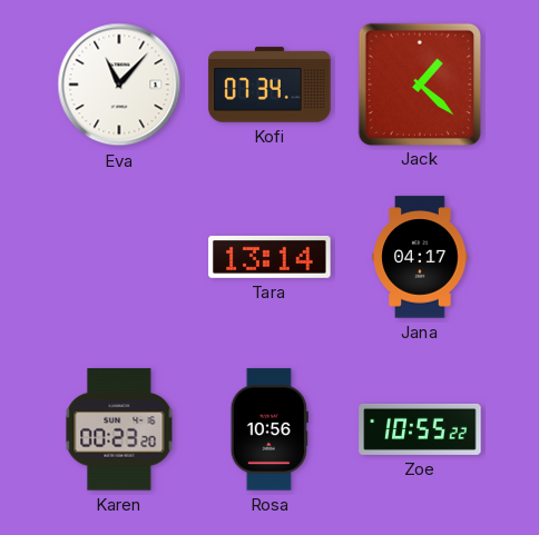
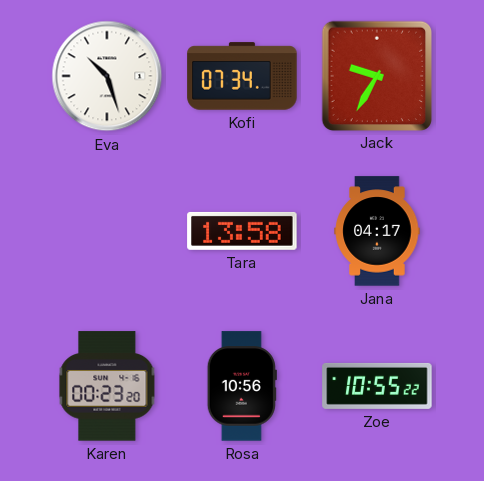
Eva: 11:07 -> 10:27
Jack: 1:22 -> 9:35
Tara: 13:14 -> 13:58
